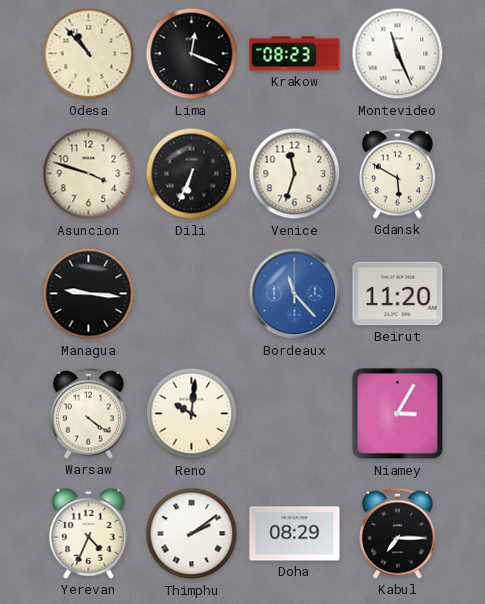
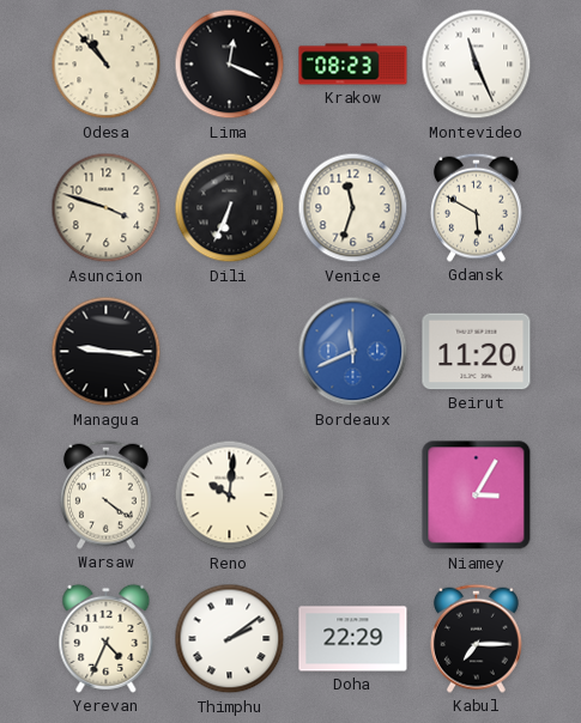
Bordeaux: 11:23 -> 11:41
Doha: 08:29 -> 22:29
